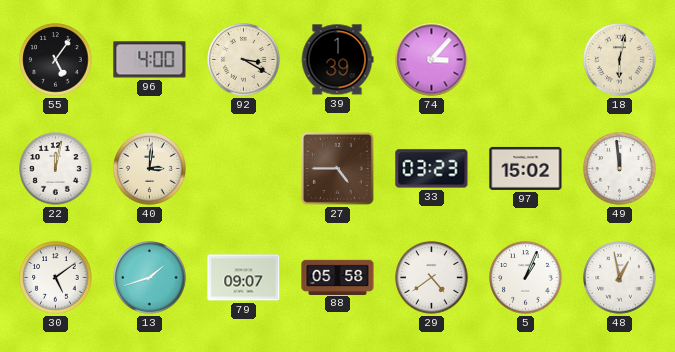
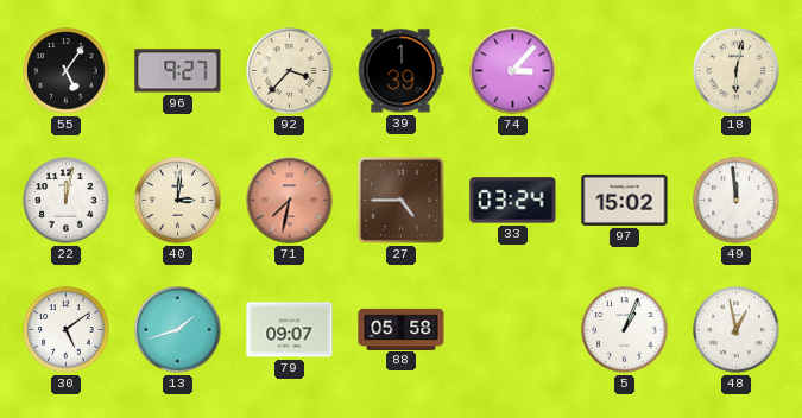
96: 4:00 -> 9:27
92: 3:20 -> 3:37
71: none -> 7:32
33: 03:23 -> 03:24
29: 4:39 -> none
